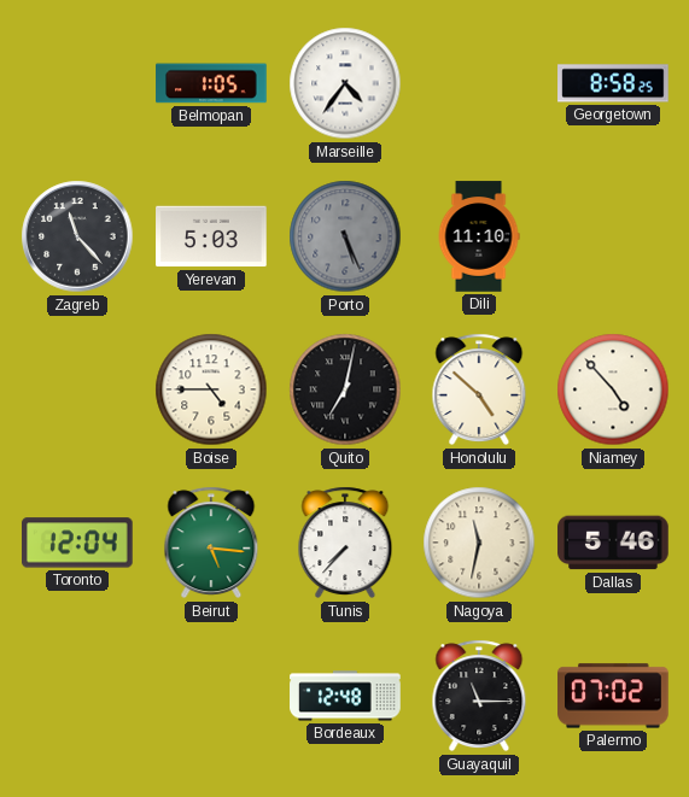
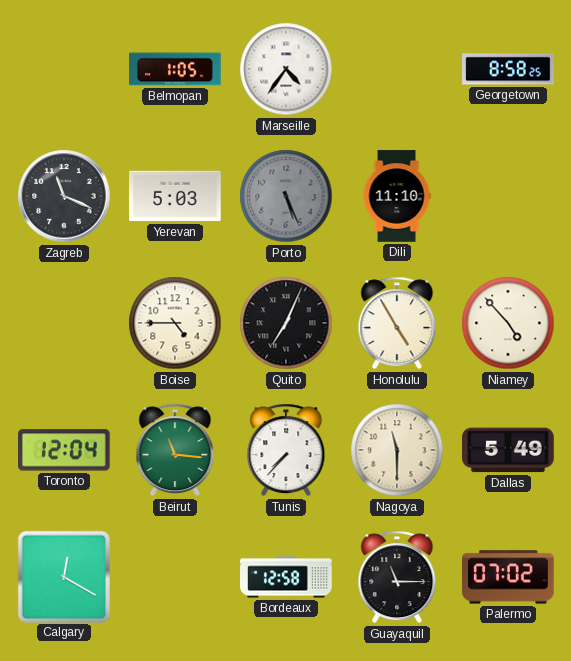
Zagreb: 11:23 -> 11:19
Quito: 7:02 -> 7:04
Honolulu: 4:52 -> 4:55
Beirut: 5:16 -> 11:16
Nagoya: 11:32 -> 11:30
Dallas: 5:46 -> 5:49
Calgary: none -> 12:20
Bordeaux: 12:48 -> 12:58
